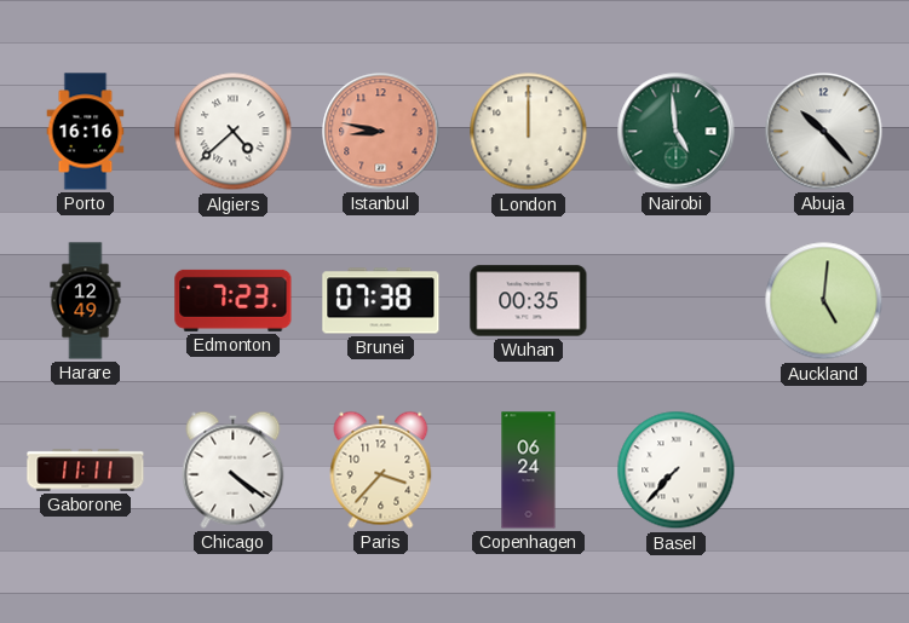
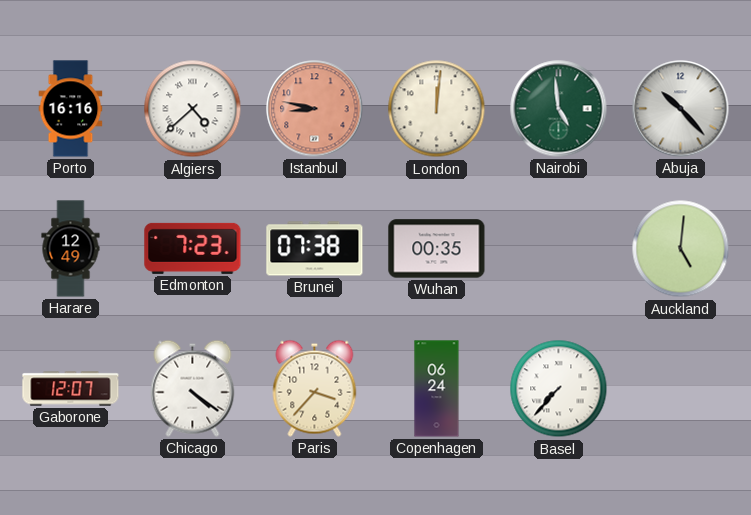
London: 12:00 -> 12:01
Gaborone: 11:11 -> 12:07
